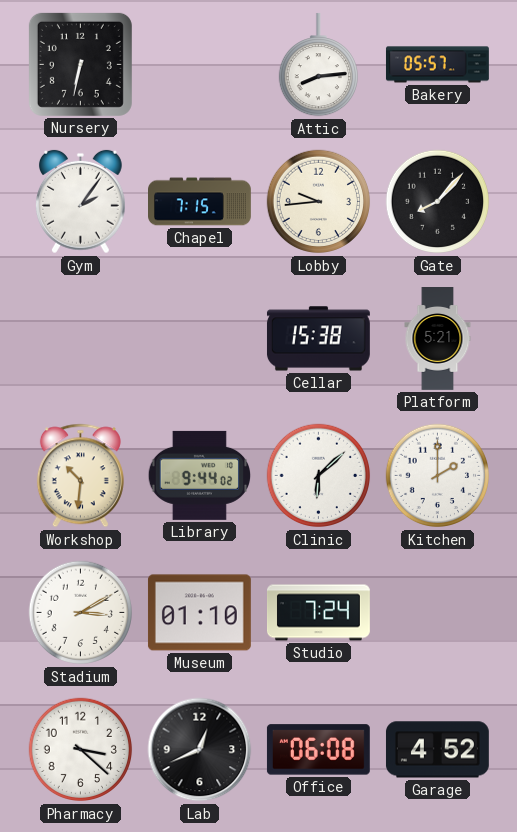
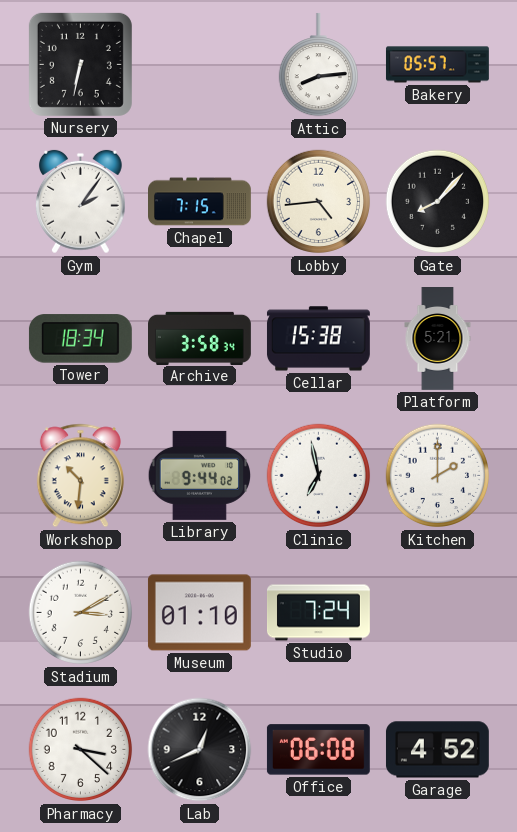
Lobby: 9:44 -> 4:44
Tower: none -> 18:34
Archive: none -> 3:58
Clinic: 6:08 -> 6:58
